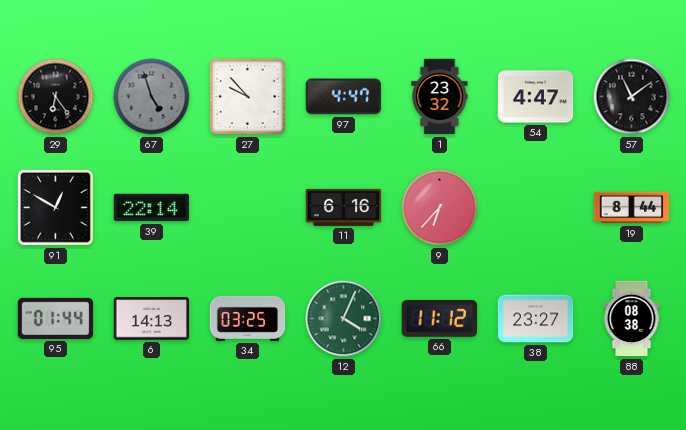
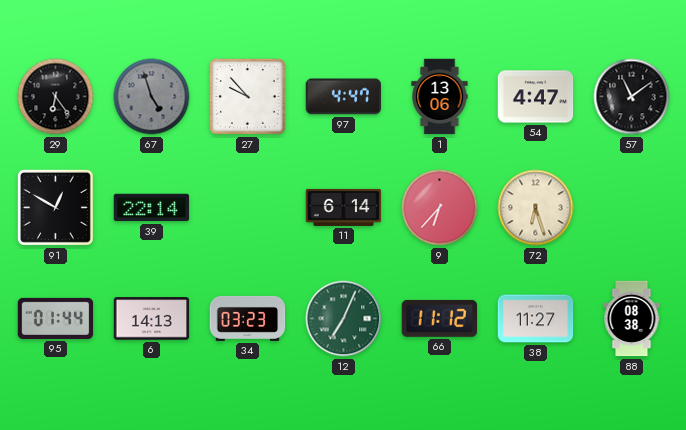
1: 23:32 -> 13:06
11: 6:16 -> 6:14
72: none -> 6:27
19: 8:44 -> none
34: 03:25 -> 03:23
12: 4:04 -> 7:04
38: 23:27 -> 11:27
